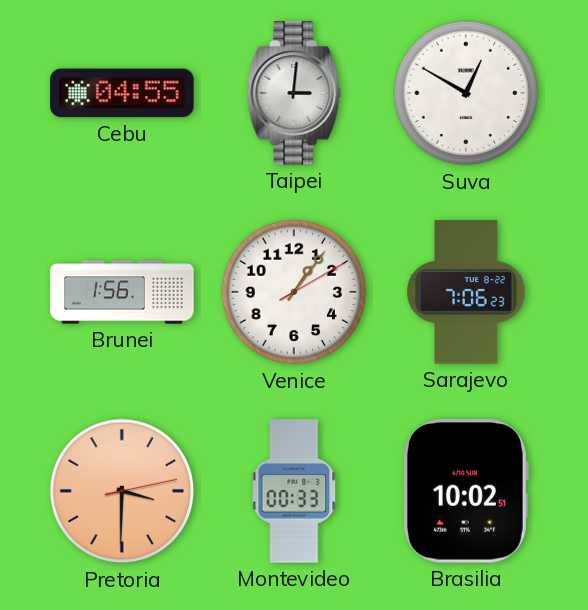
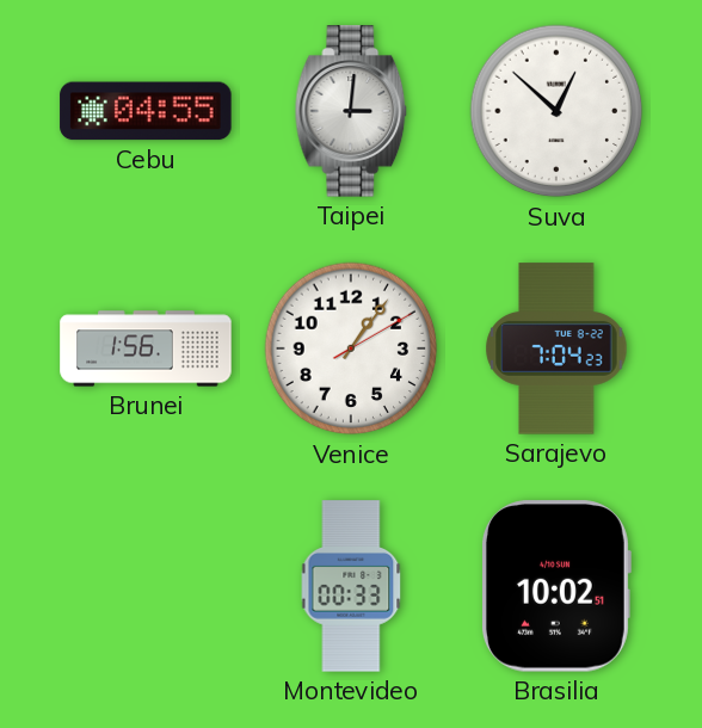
Suva: 12:50 -> 12:52
Sarajevo: 7:06 -> 7:04
Pretoria: 3:30 -> none
